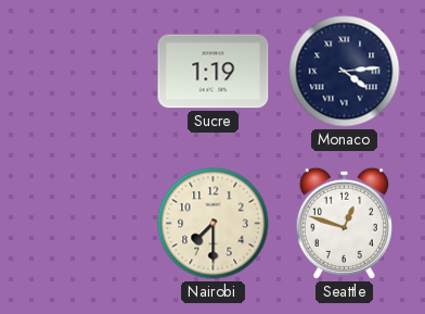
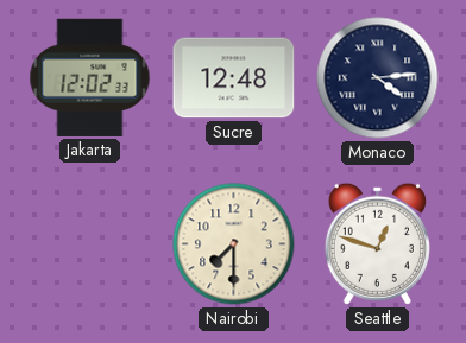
Jakarta: none -> 12:02
Sucre: 1:19 -> 12:48
